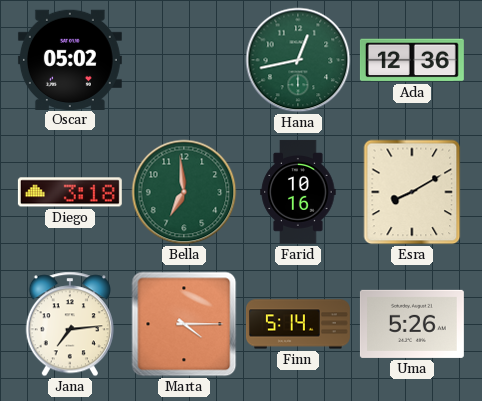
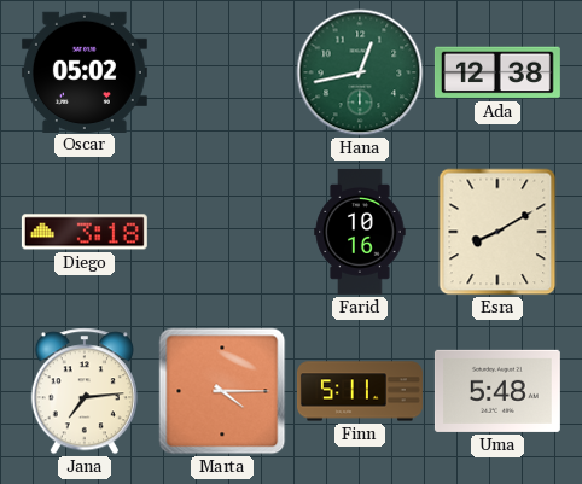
Ada: 12:36 -> 12:38
Bella: 6:59 -> none
Finn: 5:14 -> 5:11
Uma: 5:26 -> 5:48
